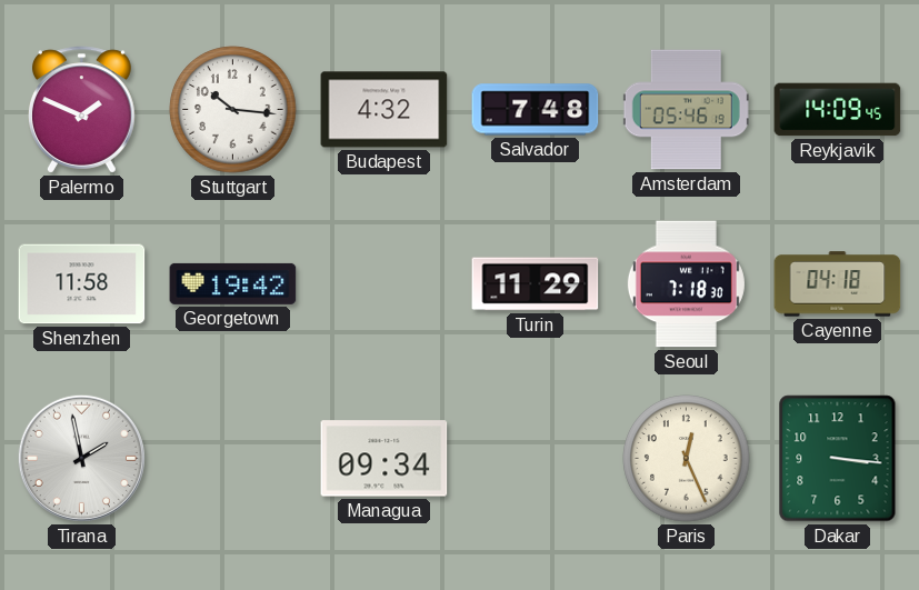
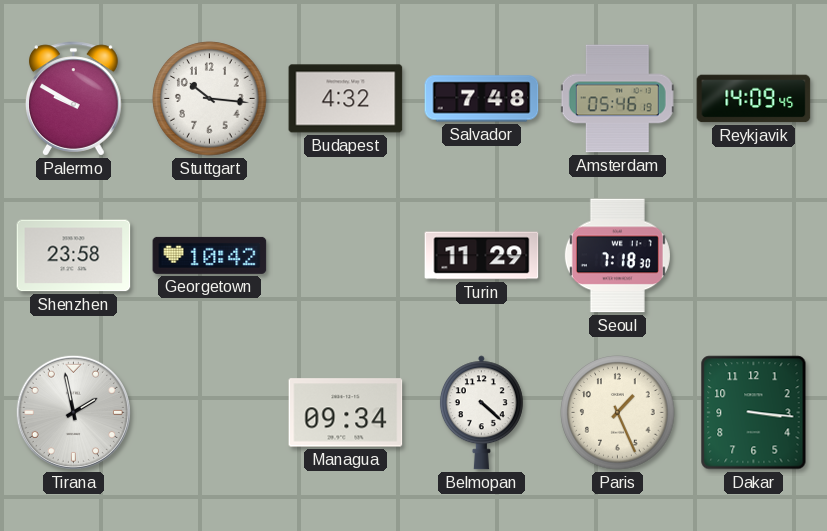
Palermo: 1:49 -> 9:50
Shenzhen: 11:58 -> 23:58
Georgetown: 19:42 -> 10:42
Cayenne: 04:18 -> none
Belmopan: none -> 4:22
Paris: 12:26 -> 1:26
